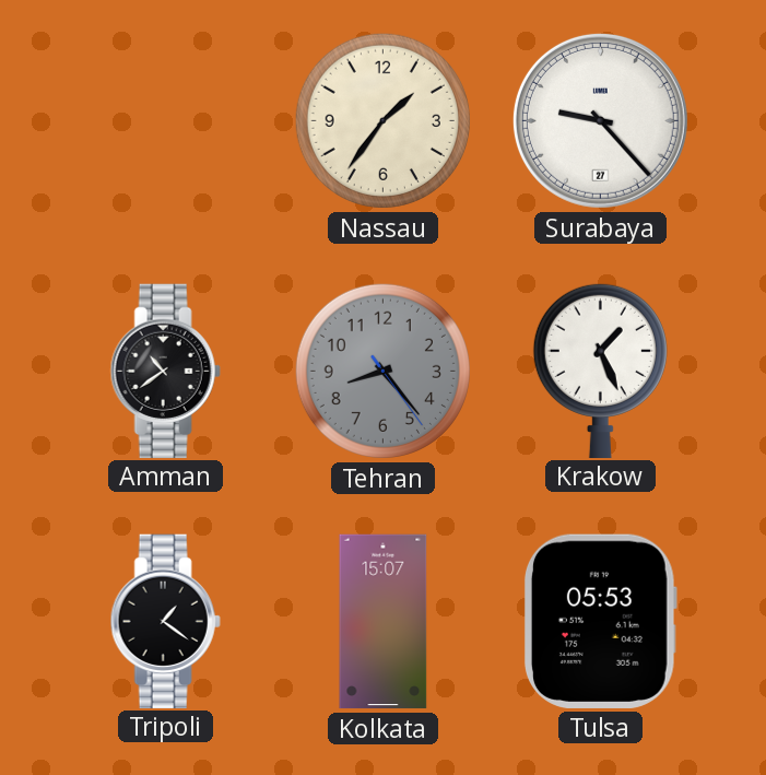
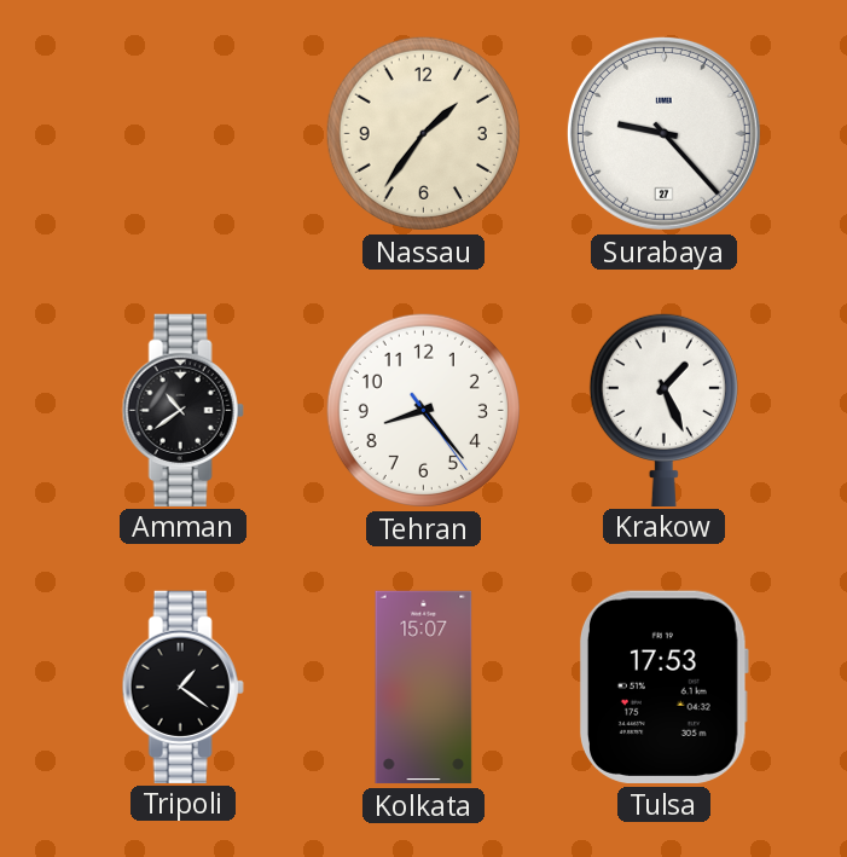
Tehran dial: grey -> white
Tulsa: 05:53 -> 17:53
